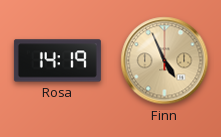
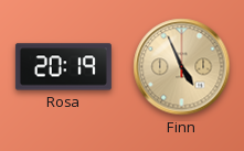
Rosa: 14:19 -> 20:19
